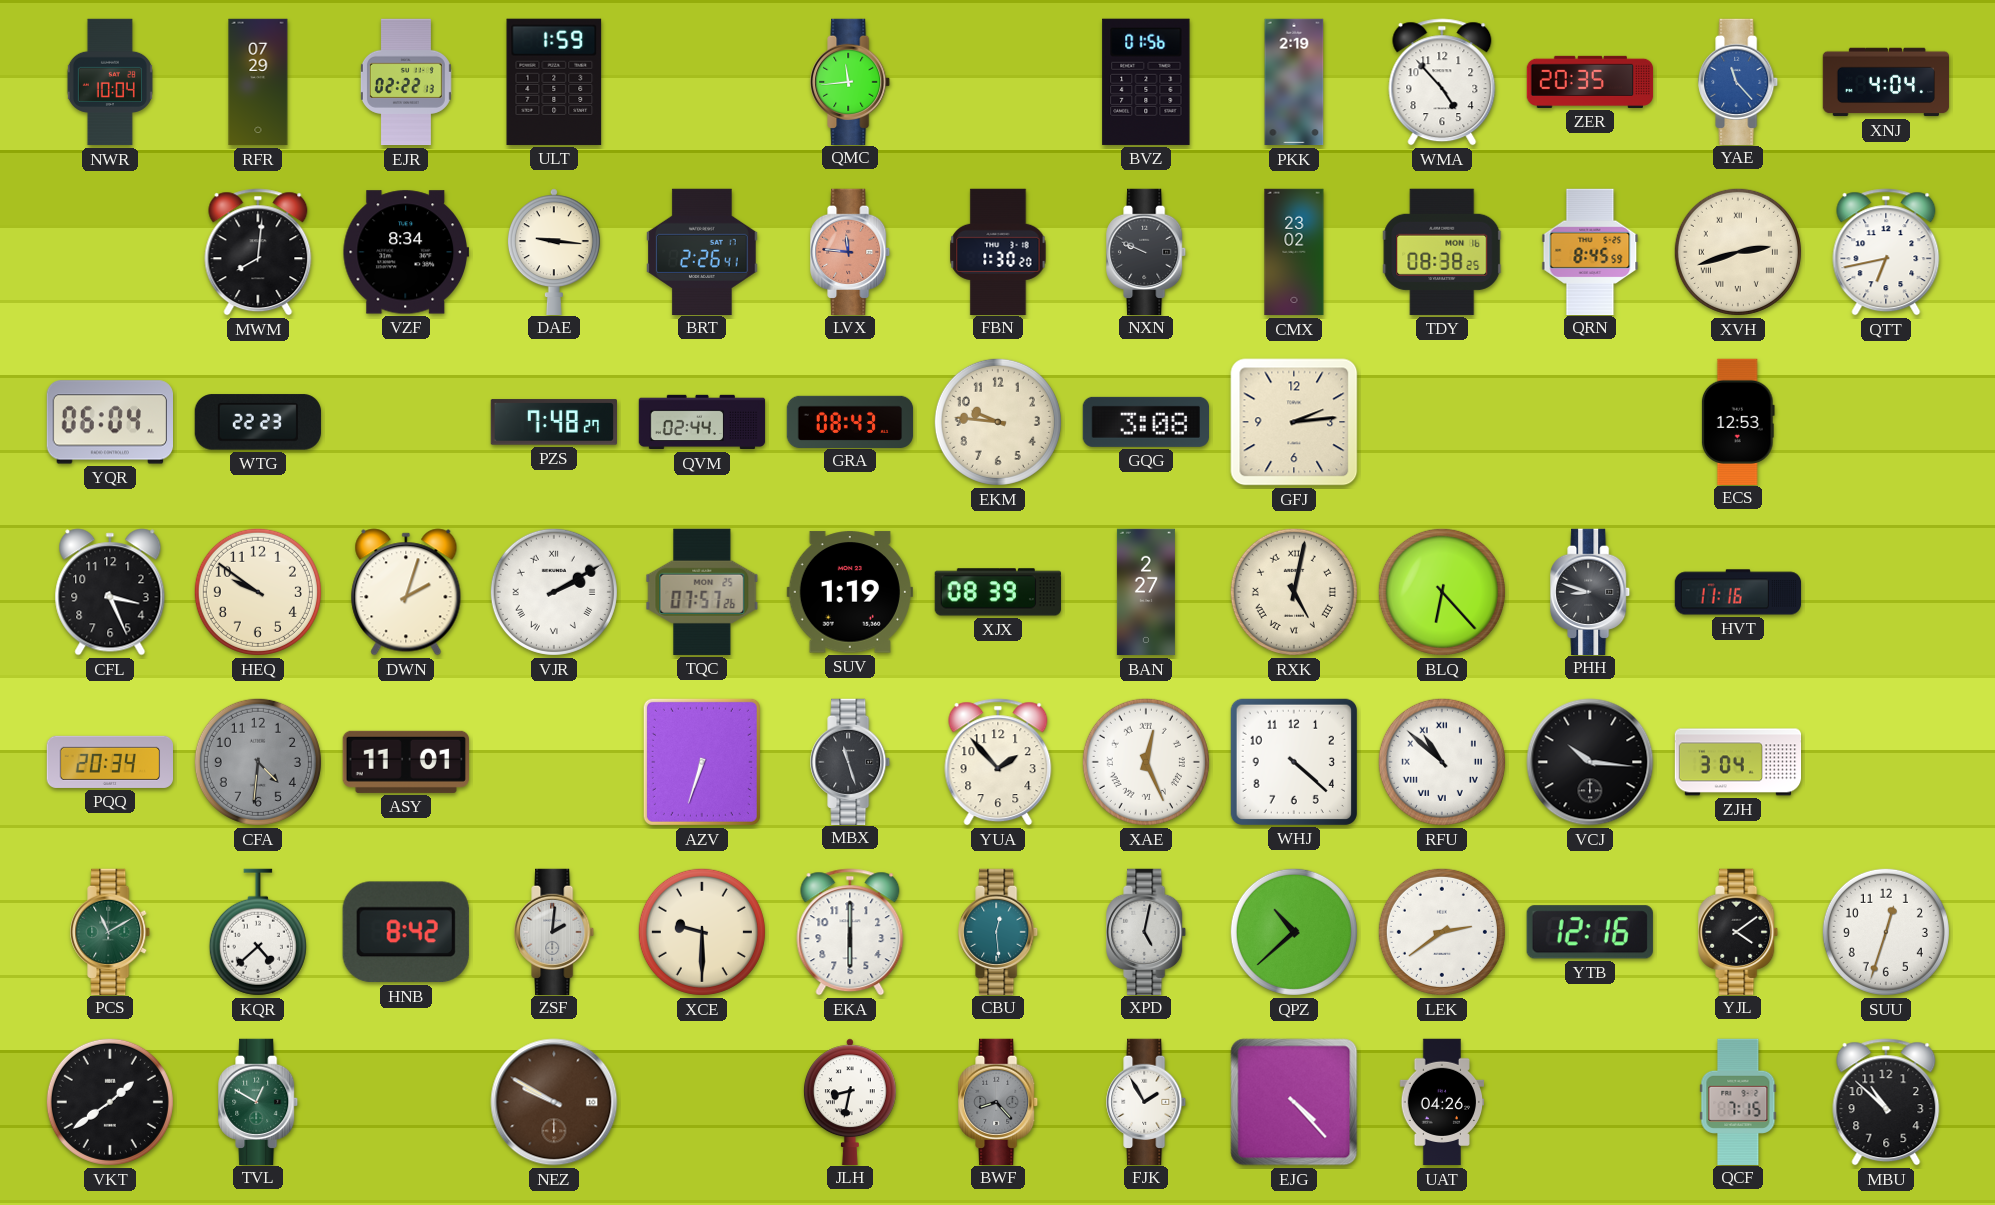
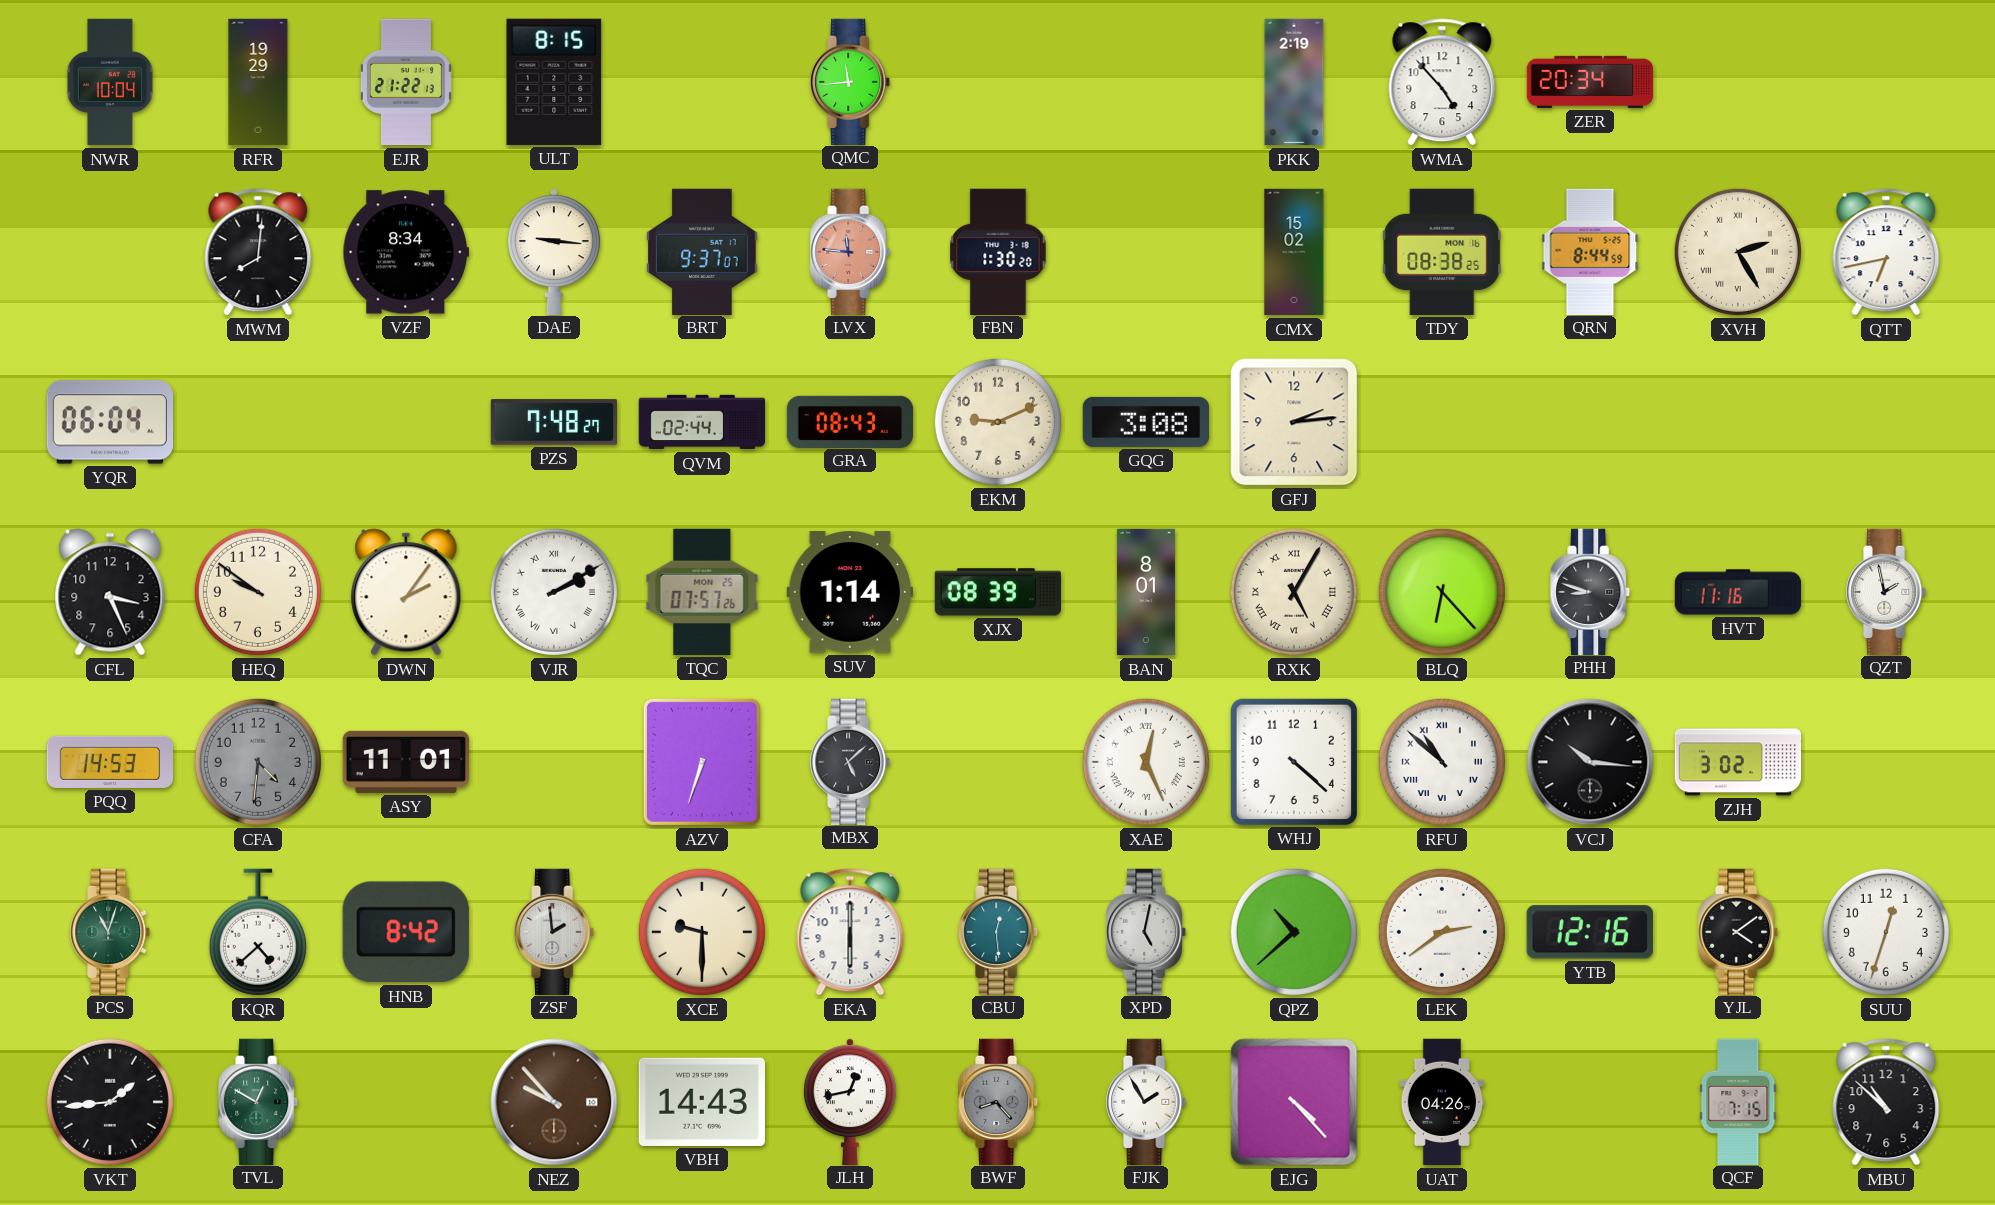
RFR: 07:29 -> 19:29
EJR: 02:22 -> 21:22
ULT: 1:59 -> 8:15
BVZ: 01:56 -> none
ZER: 20:35 -> 20:34
YAE: 11:23 -> none
XNJ: 4:04 -> none
BRT: 2:26 -> 9:37
NXN: 9:49 -> none
CMX: 23:02 -> 15:02
QRN: 8:45 -> 8:44
XVH: 2:42 -> 2:25
WTG: 22:23 -> none
EKM: 9:46 -> 9:11
ECS: 12:53 -> none
DWN: 2:03 -> 2:06
SUV: 1:19 -> 1:14
BAN: 2:27 -> 8:01
RXK: 5:02 -> 5:05
QZT: none -> 1:58
PQQ: 20:34 -> 14:53
MBX: 11:27 -> 5:08
YUA: 1:53 -> none
ZJH: 3:04 -> 3:02
PCS: 11:10 -> 11:03
ZSF: 2:01 -> 1:59
VKT: 1:39 -> 1:44
NEZ: 9:50 -> 9:53
VBH: none -> 14:43
JLH: 8:32 -> 12:43
